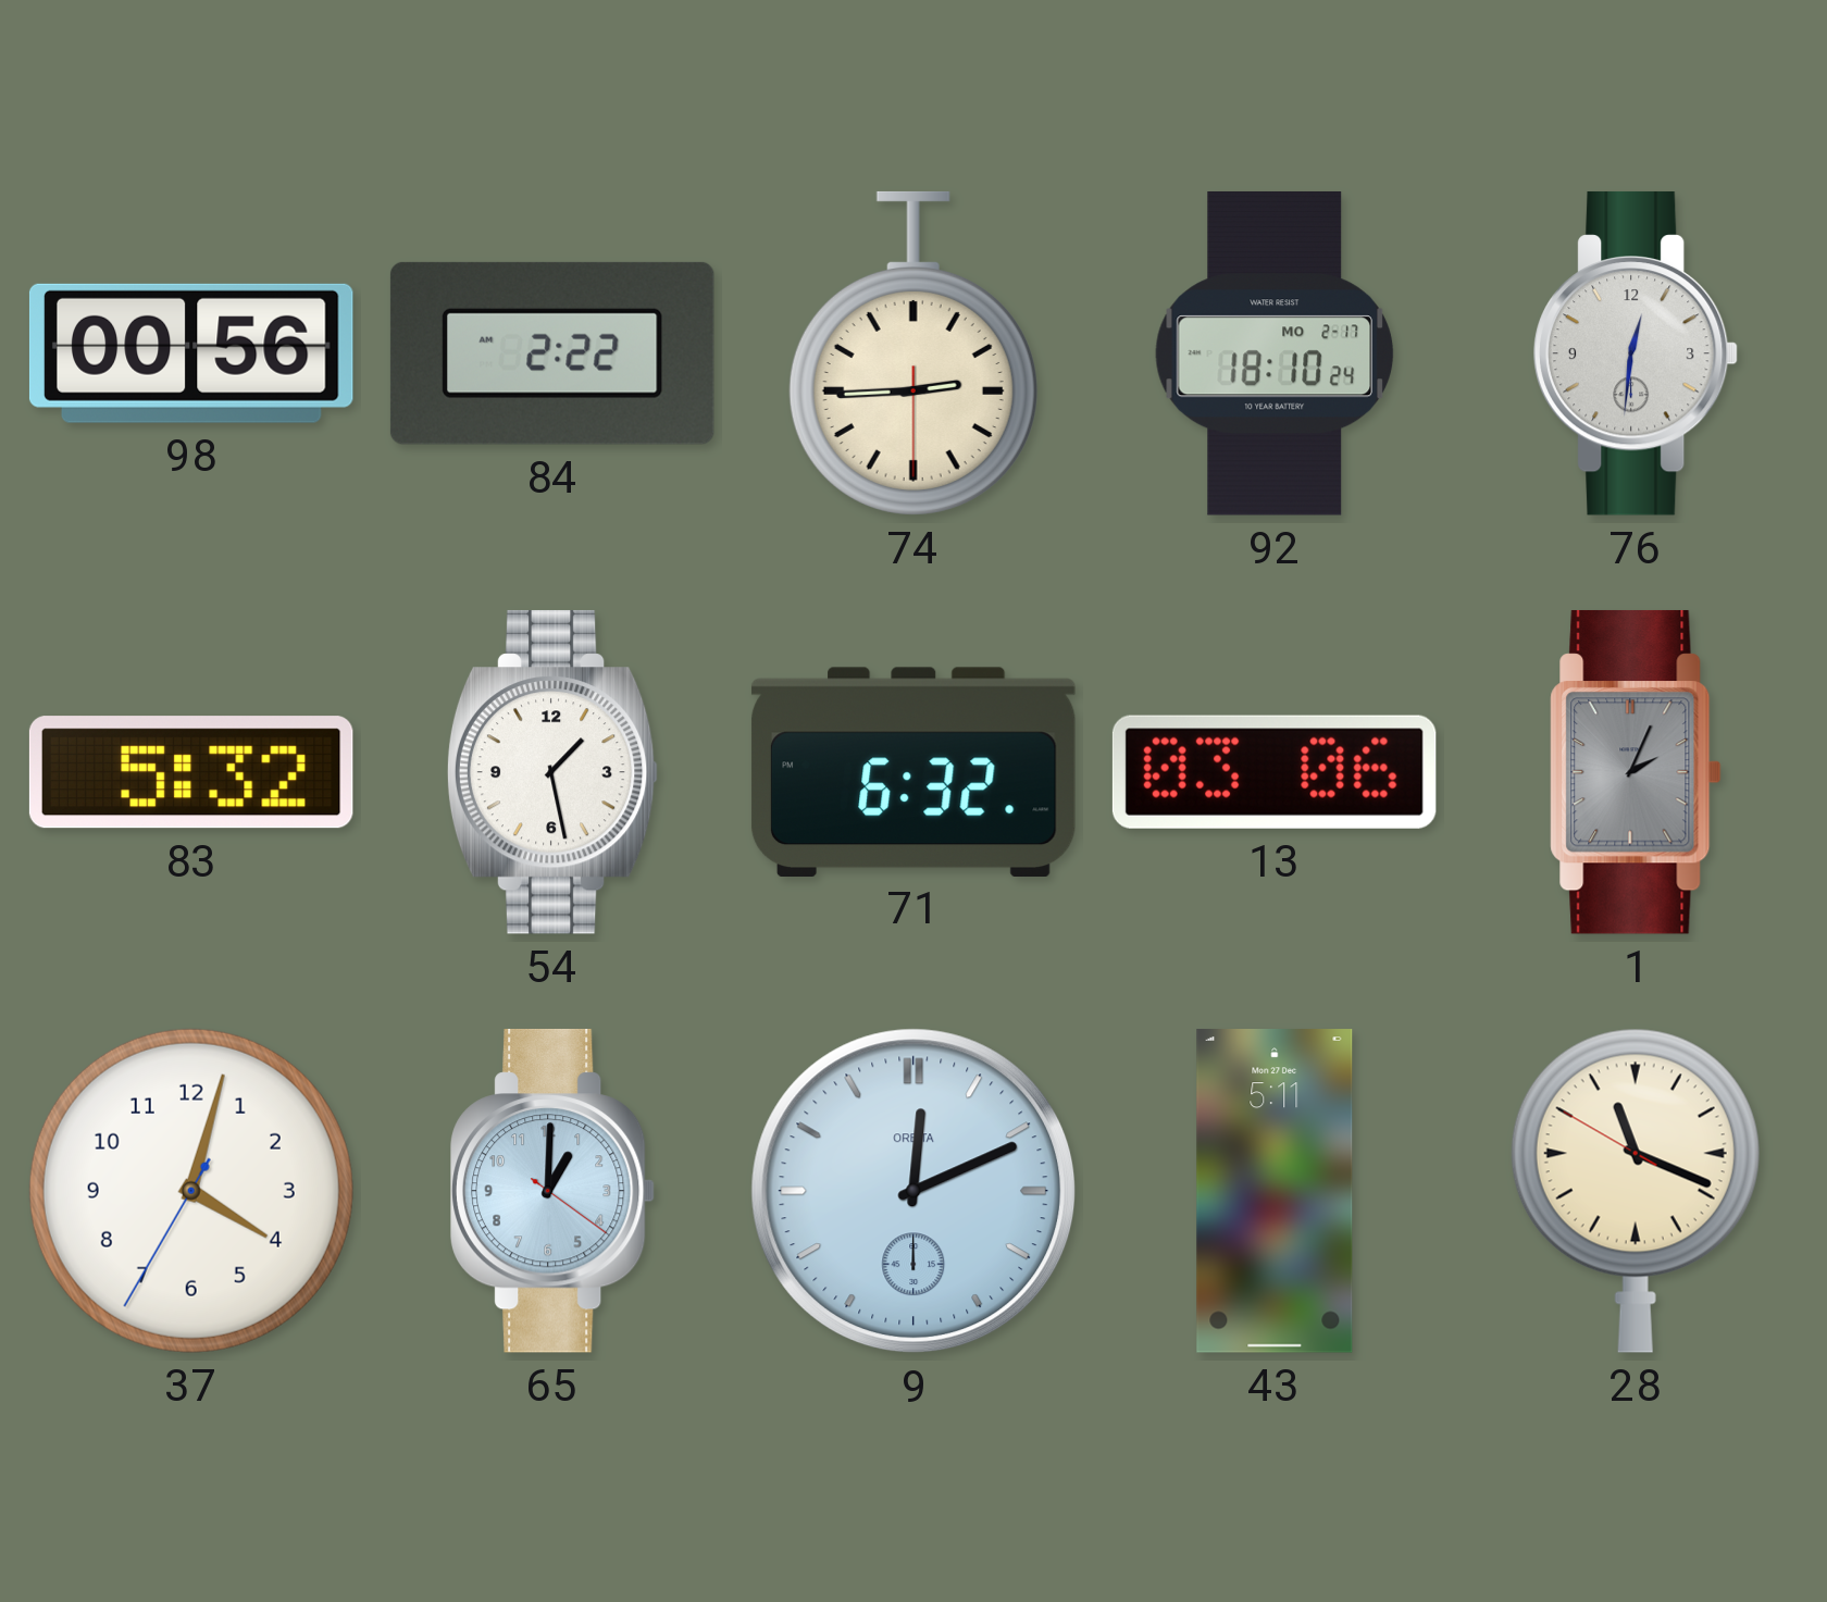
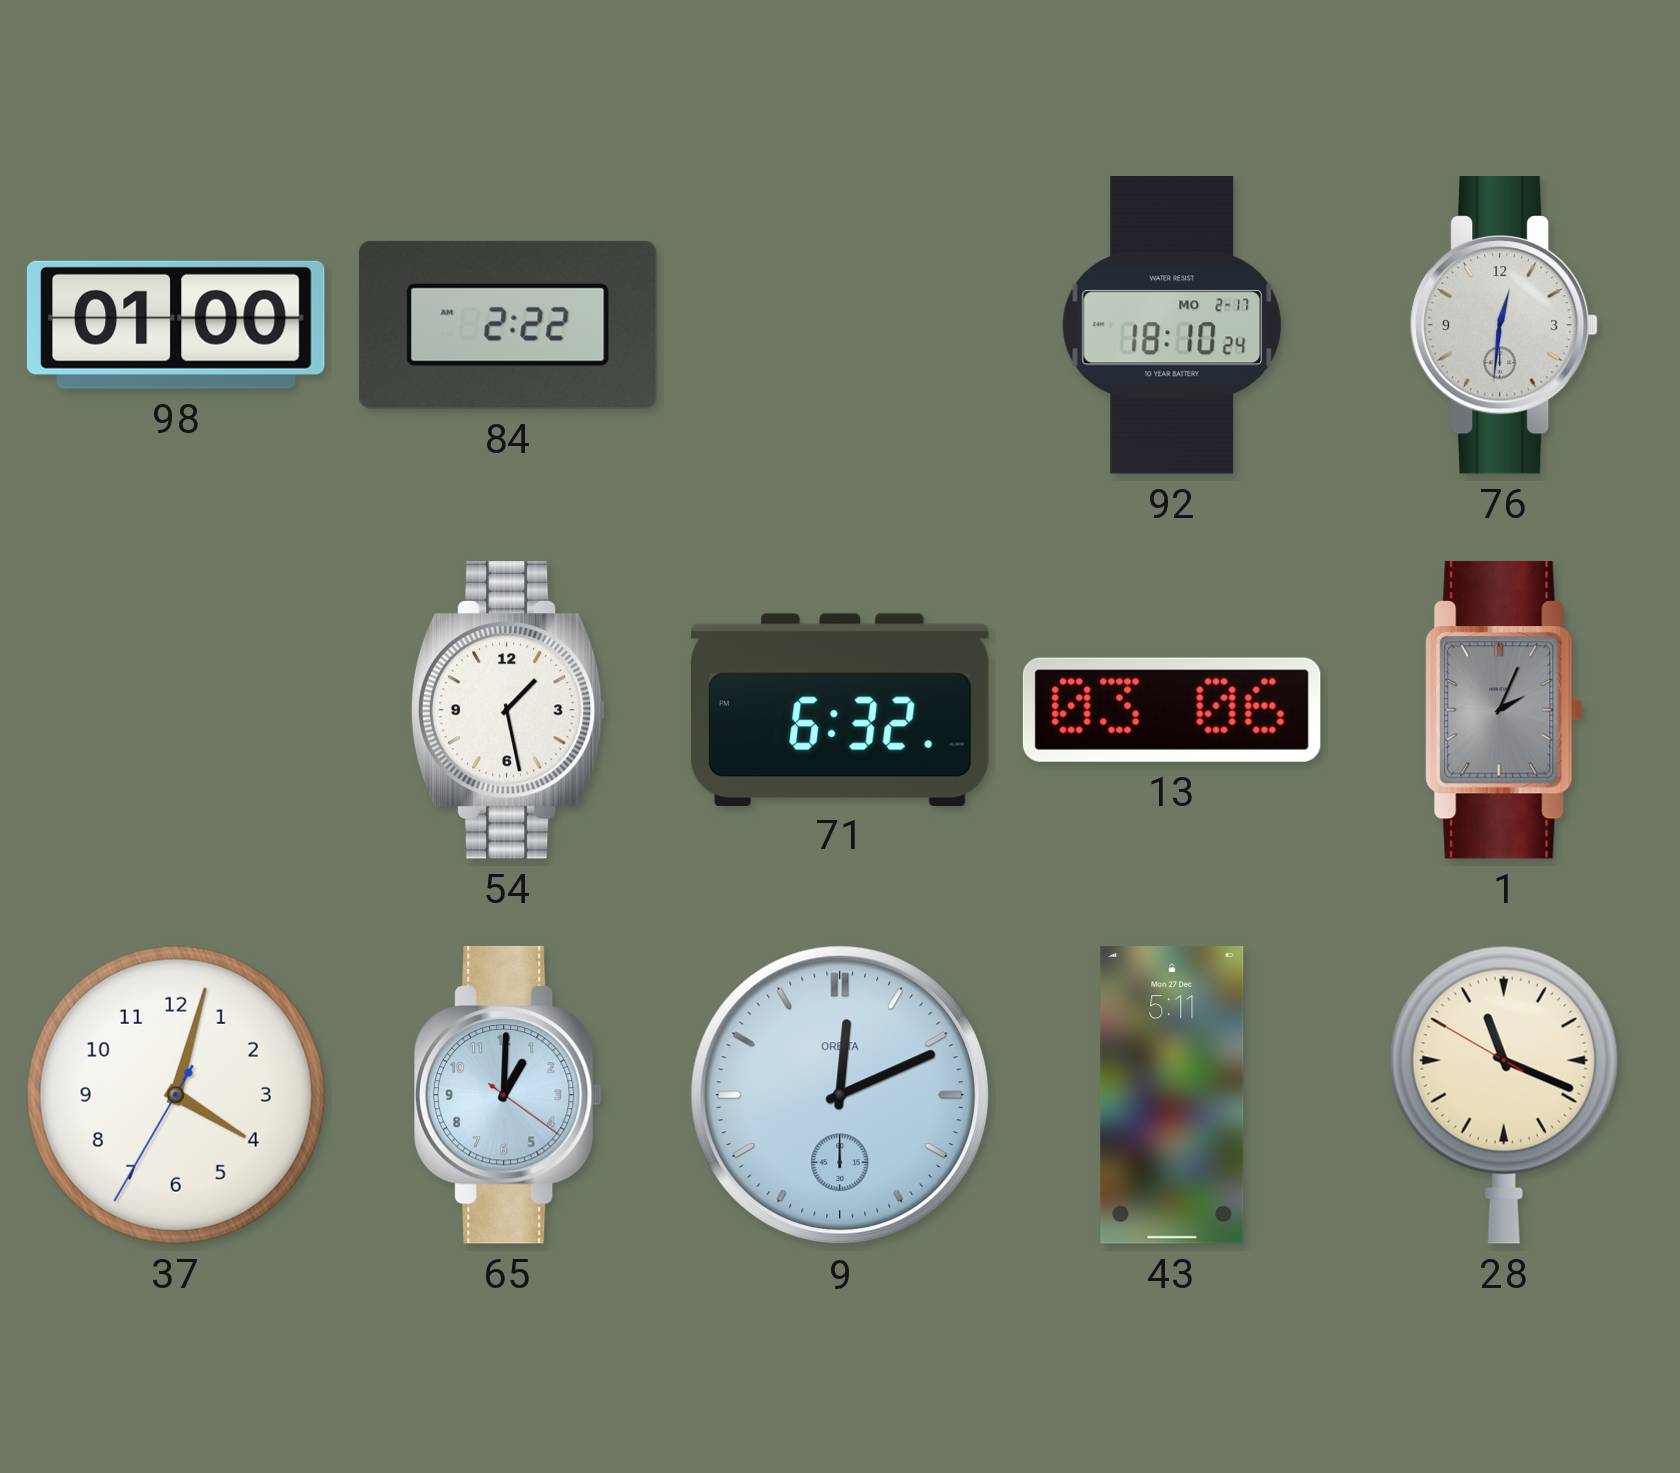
98: 00:56 -> 01:00
74: 2:44 -> none
83: 5:32 -> none
